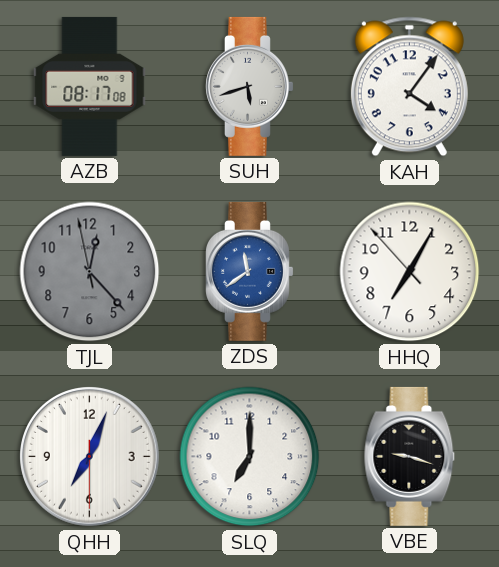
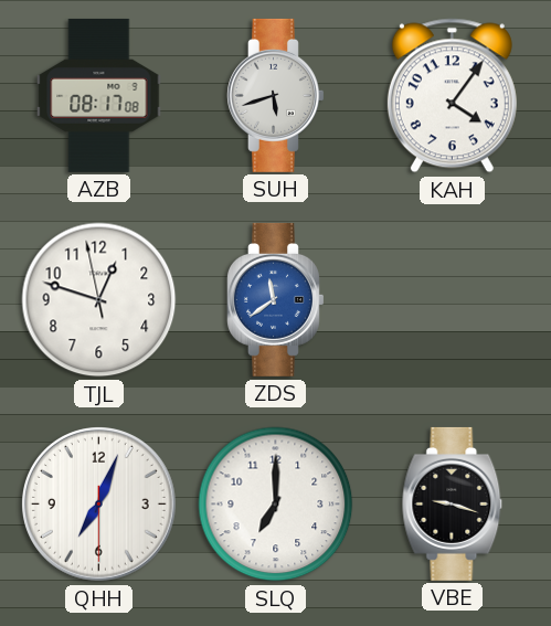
TJL: 12:22 -> 12:47
TJL dial: grey -> white
HHQ: 7:04 -> none
